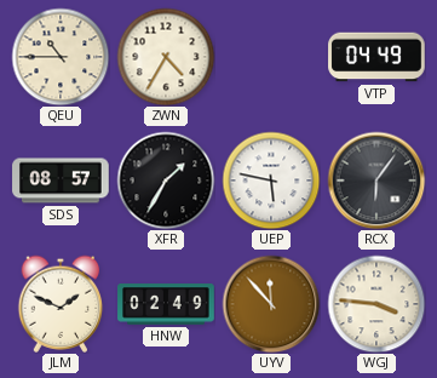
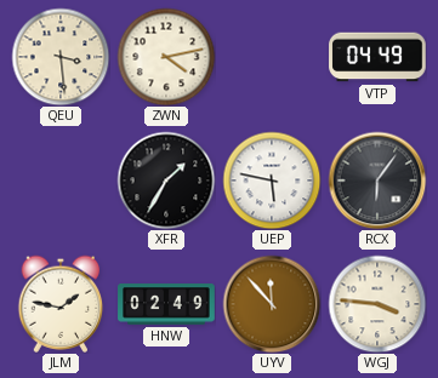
QEU: 10:45 -> 3:29
ZWN: 4:35 -> 4:13
SDS: 08:57 -> none
JLM: 1:49 -> 1:47
